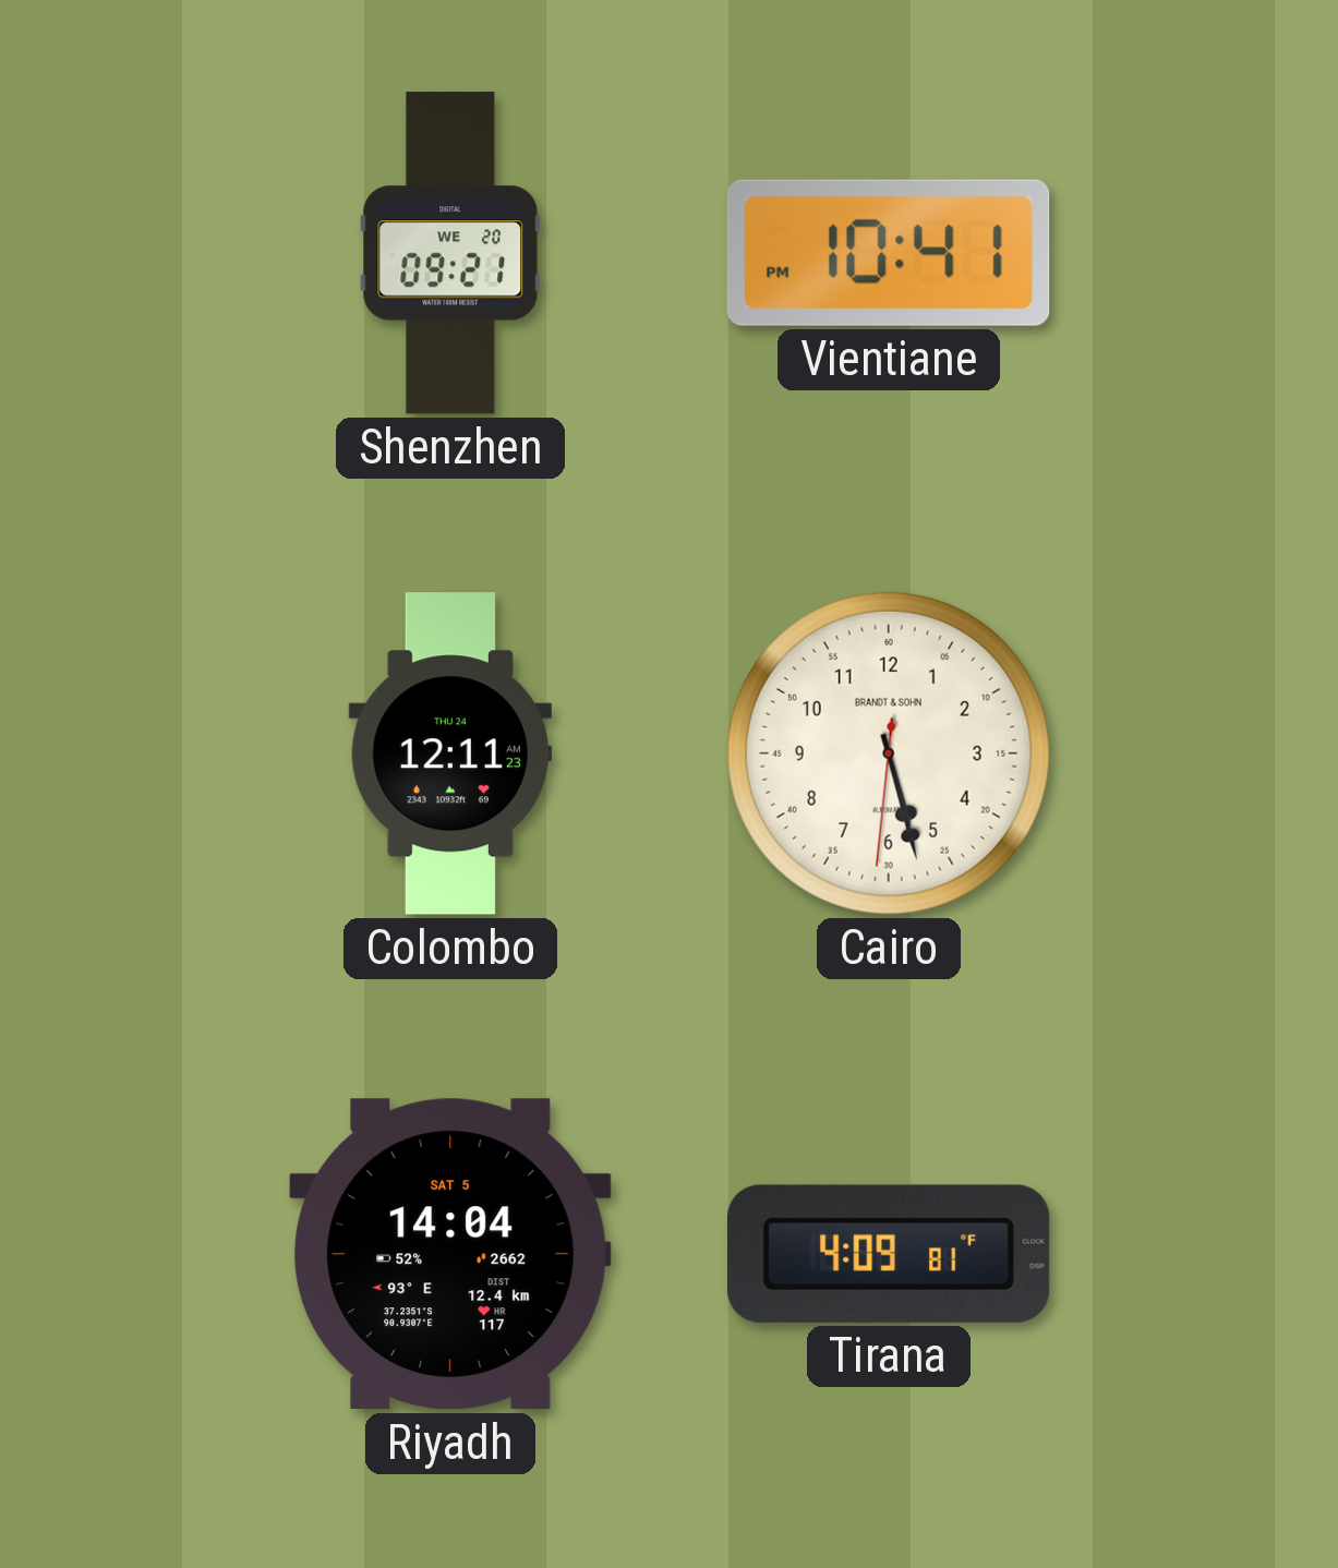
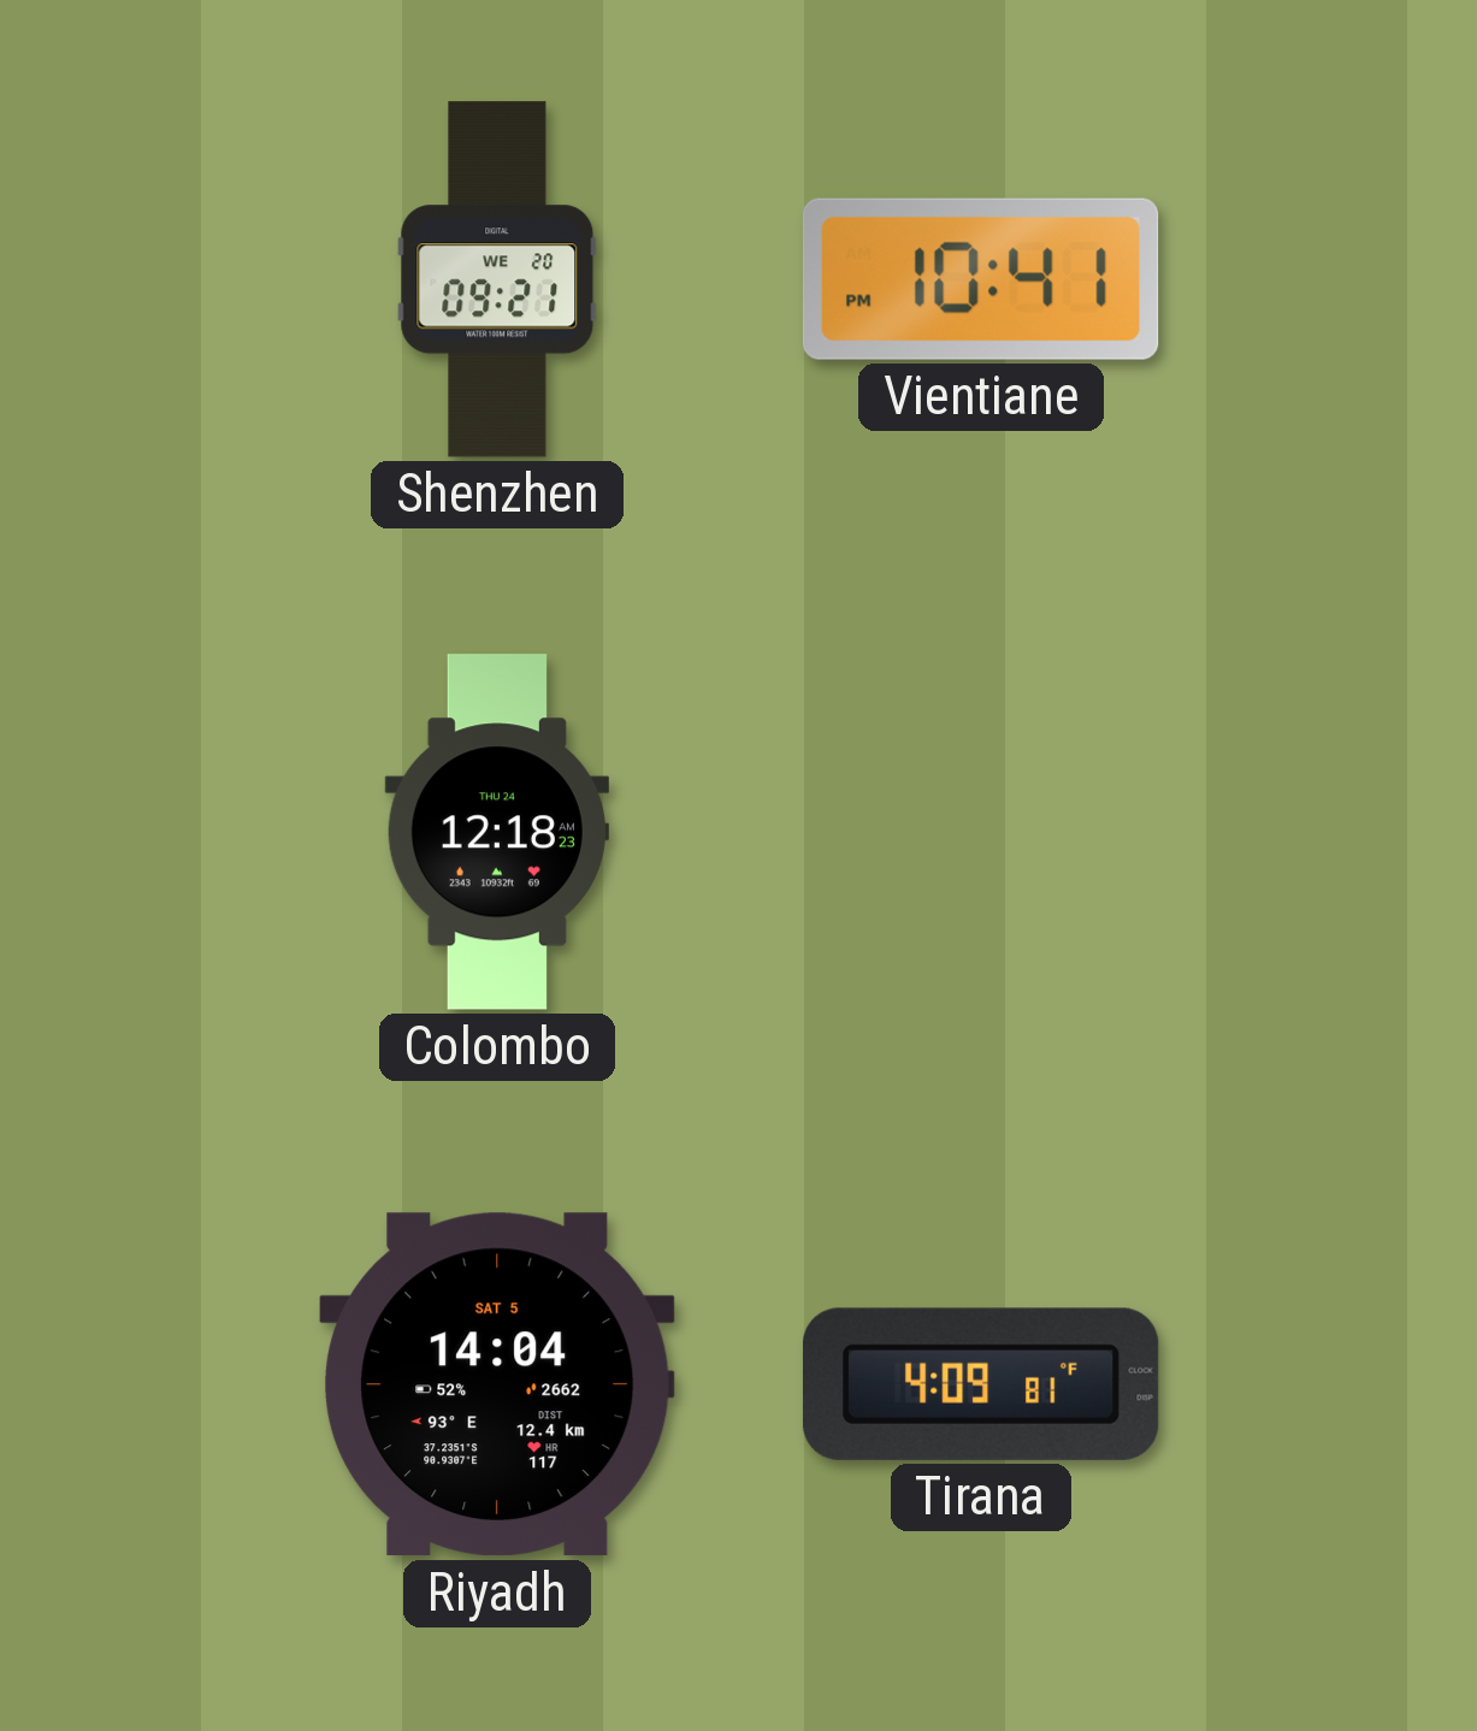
Colombo: 12:11 -> 12:18
Cairo: 5:27 -> none
